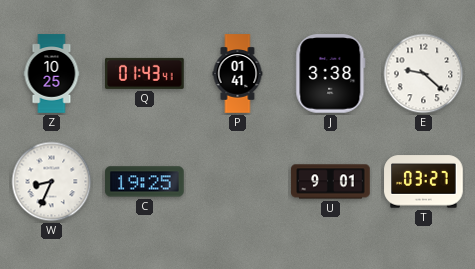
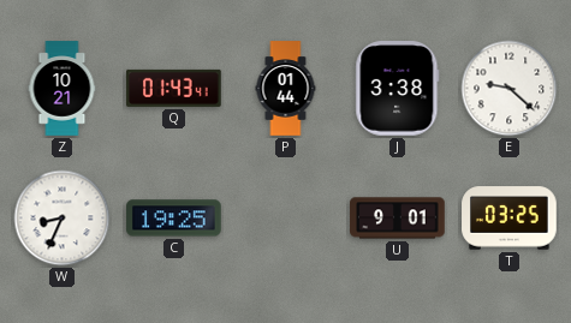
Z: 10:25 -> 10:21
P: 01:41 -> 01:44
T: 03:27 -> 03:25
